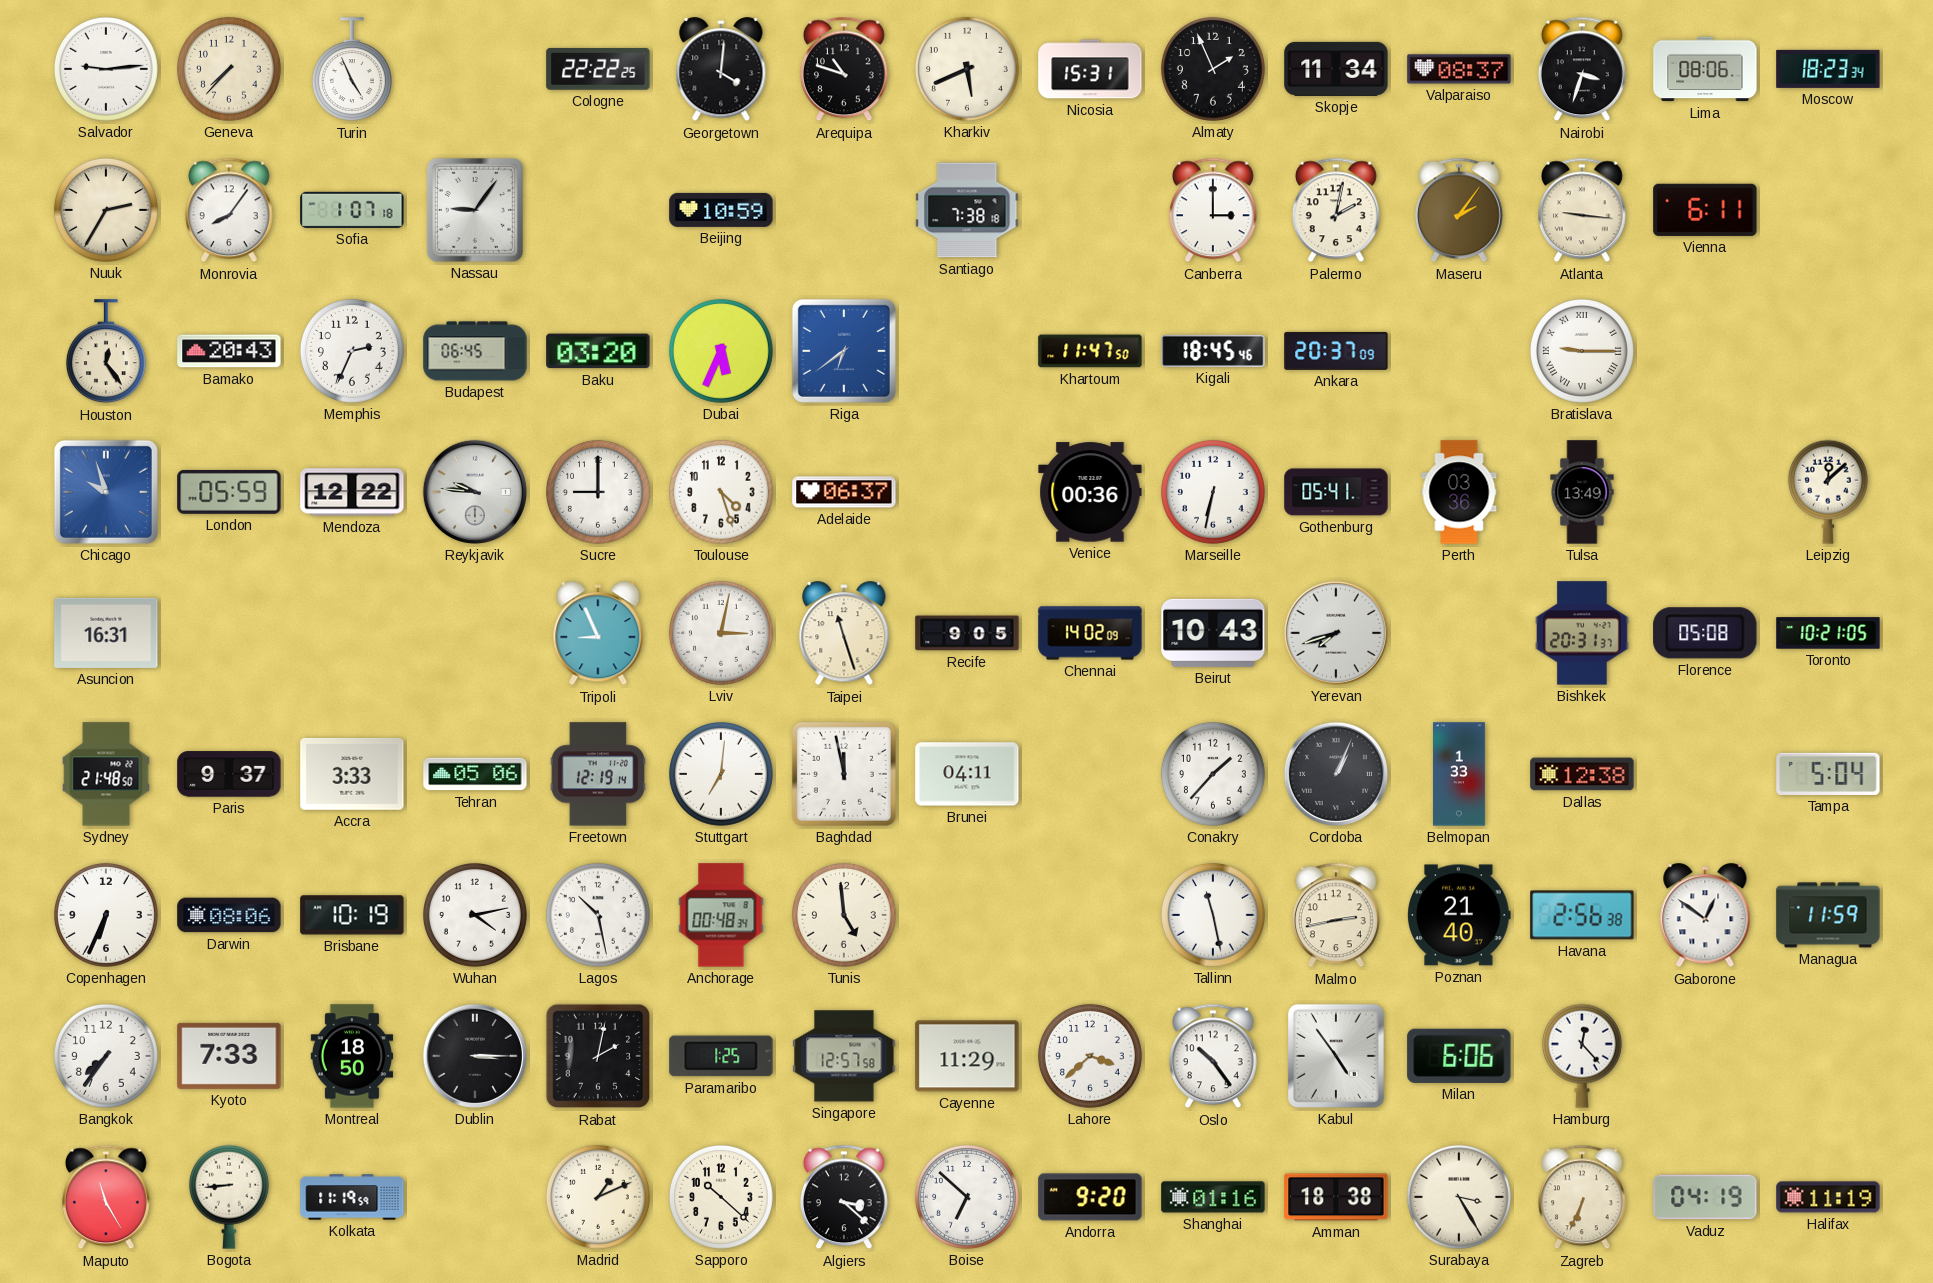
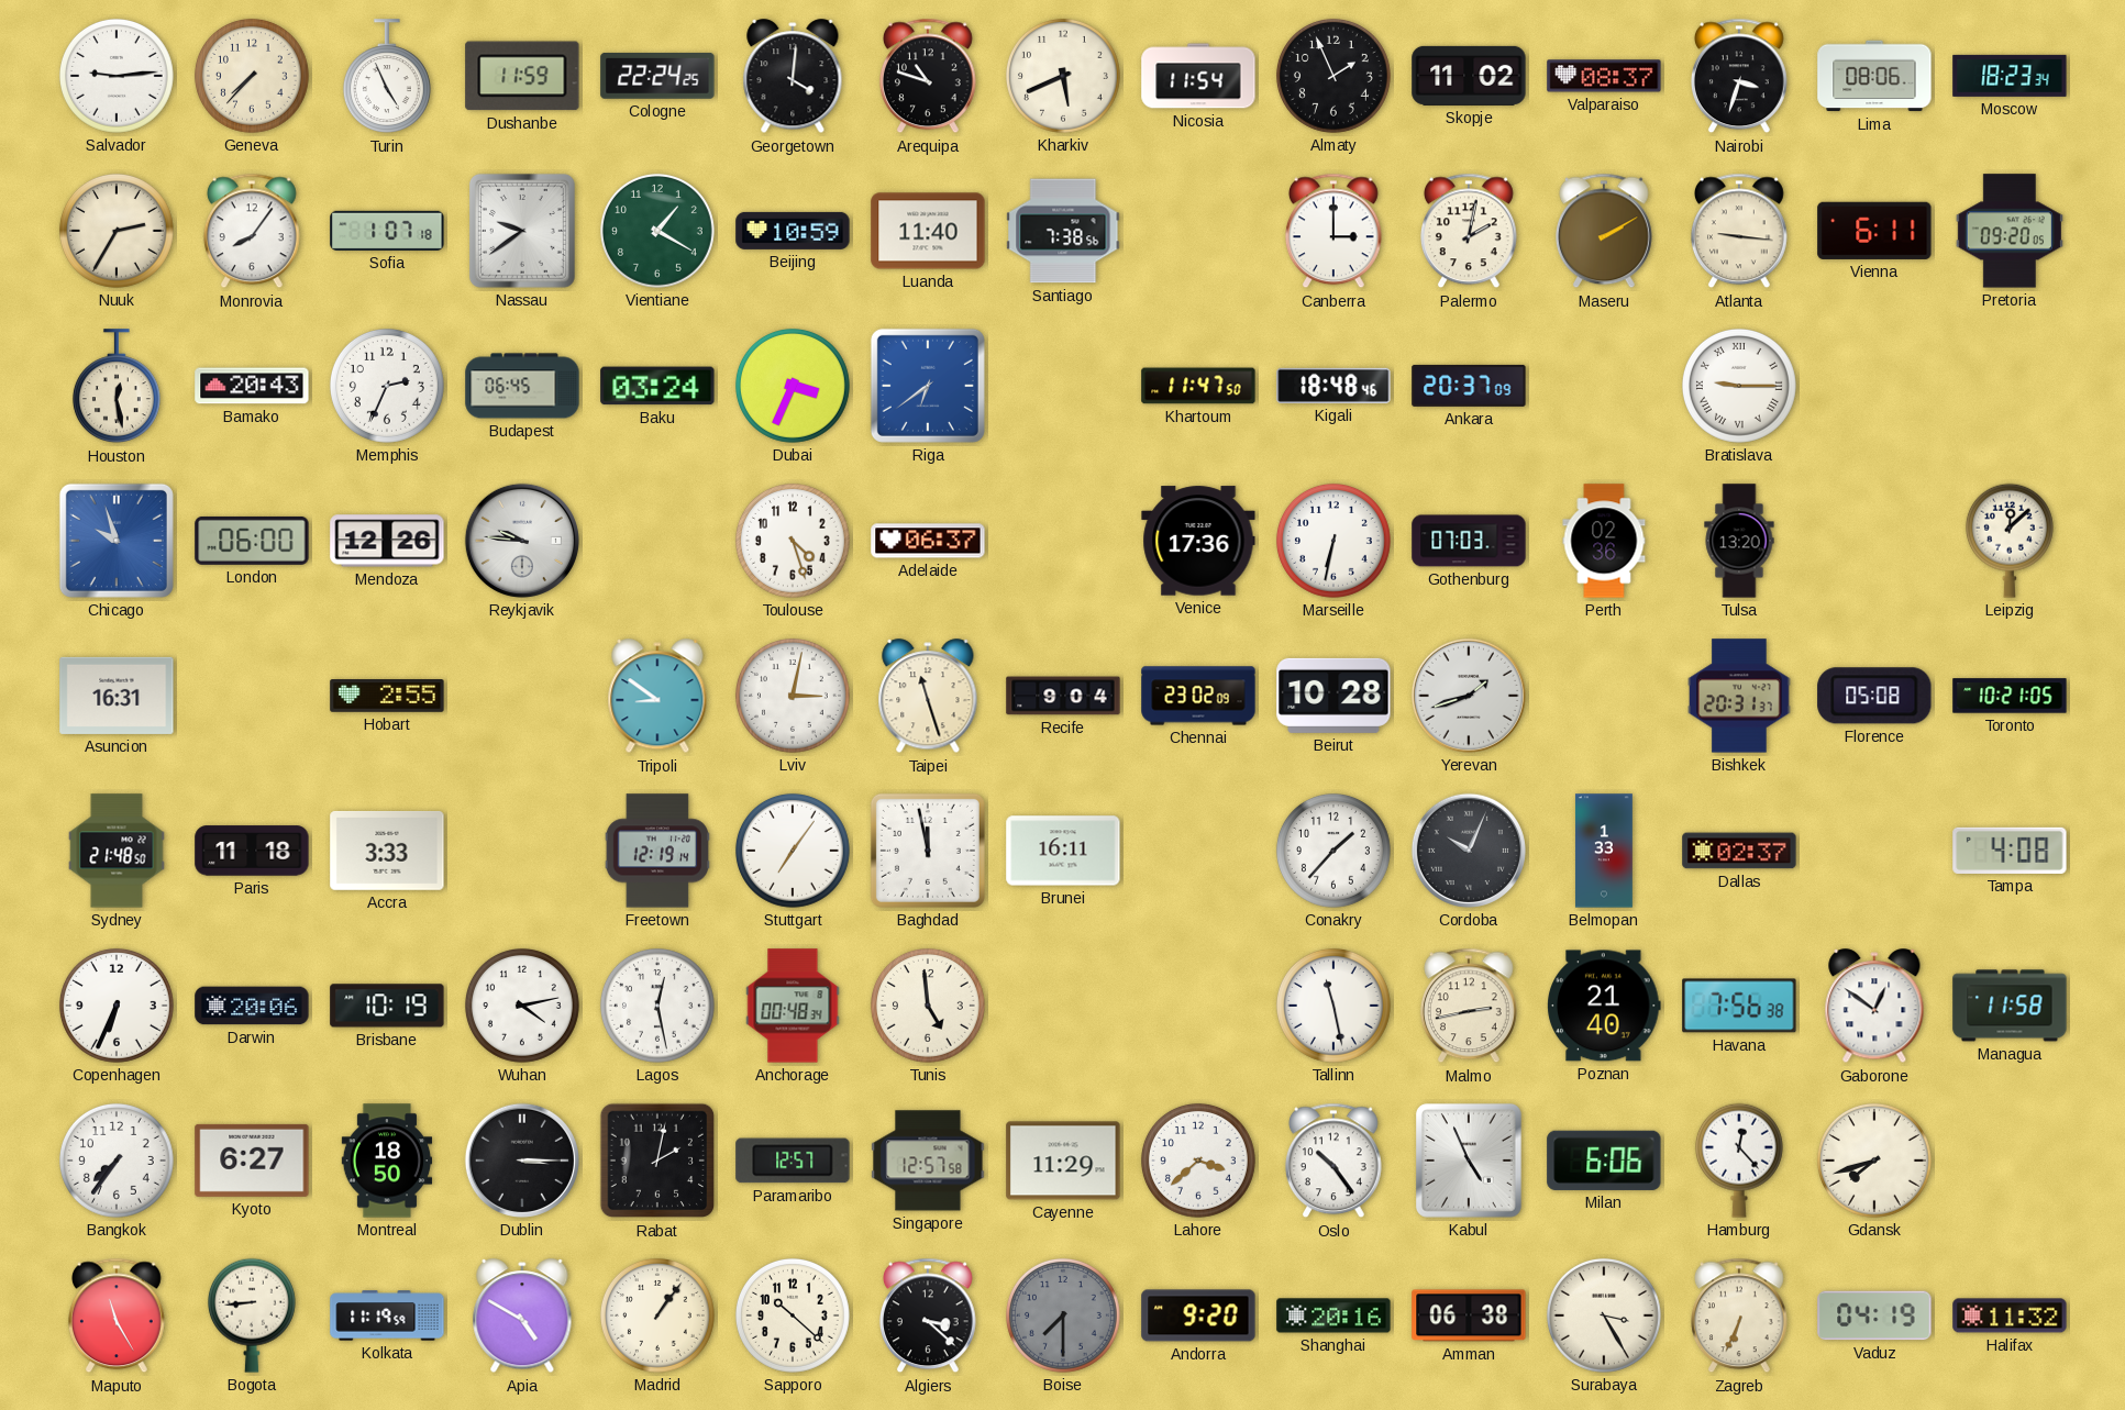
Dushanbe: none -> 11:59
Cologne: 22:22 -> 22:24
Nicosia: 15:31 -> 11:54
Skopje: 11:34 -> 11:02
Nassau: 9:06 -> 9:39
Vientiane: none -> 1:20
Luanda: none -> 11:40
Santiago: 7:38:18 -> 7:38:56
Maseru: 2:06 -> 2:10
Pretoria: none -> 09:20
Houston: 12:24 -> 12:28
Baku: 03:20 -> 03:24
Dubai: 5:34 -> 3:34
Kigali: 18:45 -> 18:48
London: 05:59 -> 06:00
Mendoza: 12:22 -> 12:26
Sucre: 9:00 -> none
Venice: 00:36 -> 17:36
Gothenburg: 05:41 -> 07:03
Perth: 03:36 -> 02:36
Tulsa: 13:49 -> 13:20
Hobart: none -> 2:55
Tripoli: 8:56 -> 8:51
Recife: 9:05 -> 9:04
Chennai: 14:02 -> 23:02
Beirut: 10:43 -> 10:28
Yerevan: 7:42 -> 1:42
Paris: 9:37 -> 11:18
Tehran: 05:06 -> none
Stuttgart: 7:01 -> 7:06
Brunei: 04:11 -> 16:11
Cordoba: 1:04 -> 10:04
Dallas: 12:38 -> 02:37
Tampa: 5:04 -> 4:08
Darwin: 08:06 -> 20:06
Lagos: 10:28 -> 12:28
Havana: 2:56 -> 7:56
Managua: 11:59 -> 11:58
Kyoto: 7:33 -> 6:27
Paramaribo: 1:25 -> 12:57
Kabul: 4:54 -> 4:56
Gdansk: none -> 7:42
Apia: none -> 4:50
Madrid: 1:11 -> 1:06
Boise: 6:52 -> 7:30
Boise dial: white -> grey
Shanghai: 01:16 -> 20:16
Amman: 18:38 -> 06:38
Halifax: 11:19 -> 11:32
